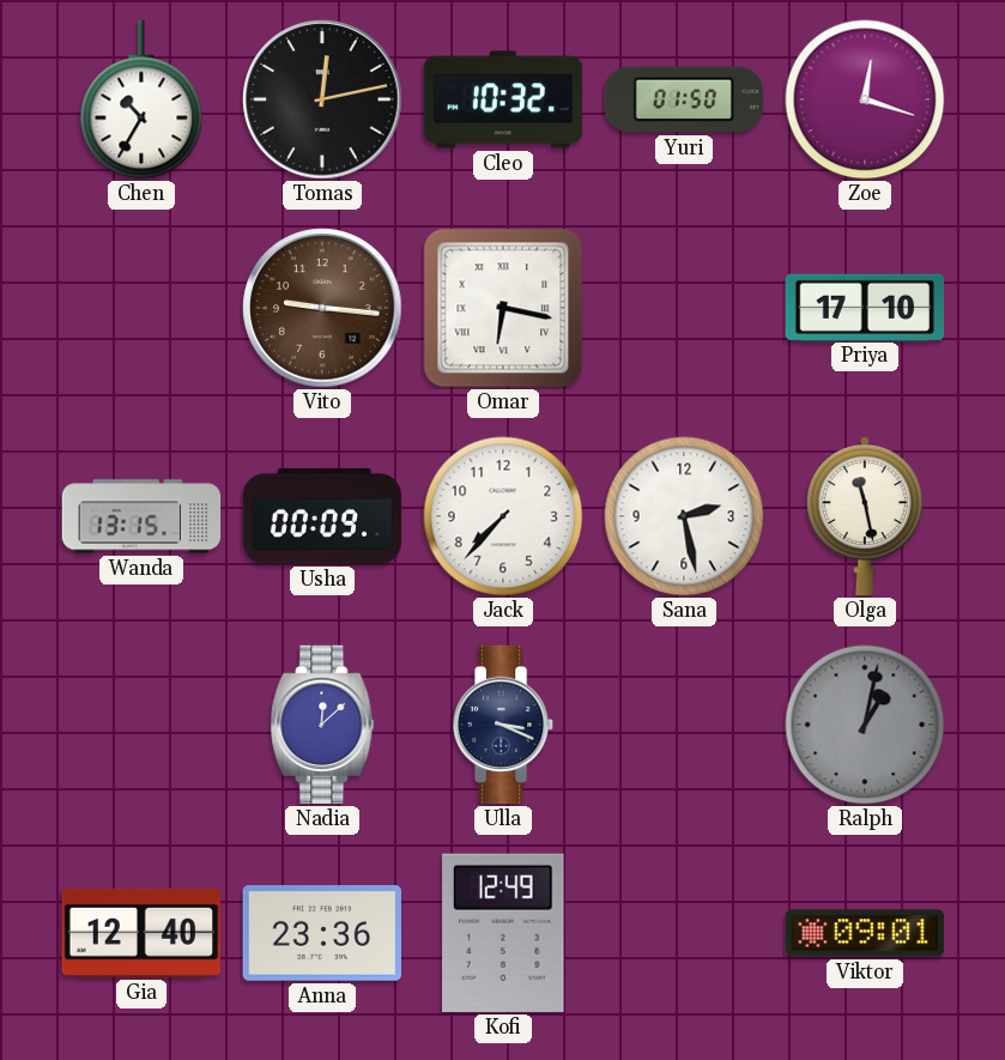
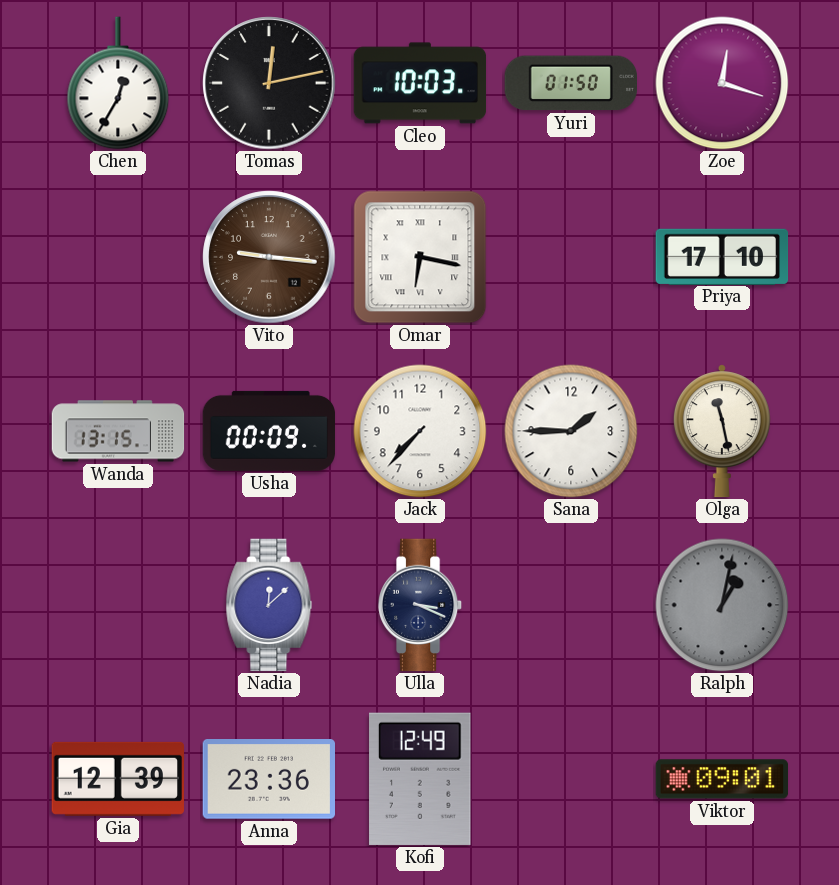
Chen: 10:35 -> 12:35
Cleo: 10:32 -> 10:03
Sana: 2:28 -> 1:45
Gia: 12:40 -> 12:39
